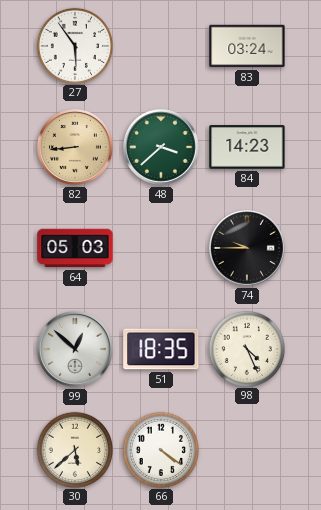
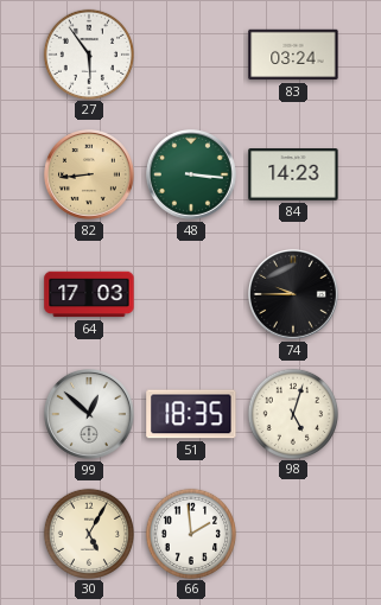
48: 3:38 -> 3:16
64: 05:03 -> 17:03
98: 4:26 -> 5:03
30: 5:38 -> 5:05
66: 4:21 -> 1:59
